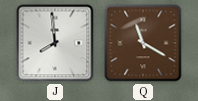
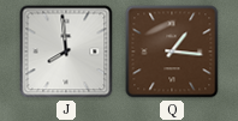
Q: 11:20 -> 1:16
